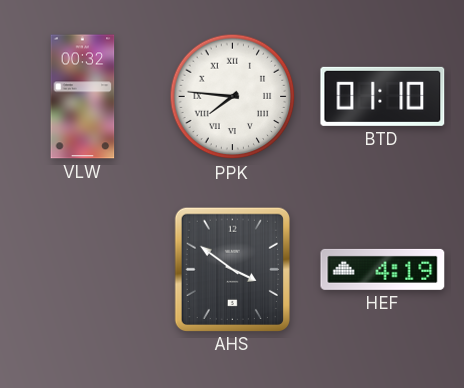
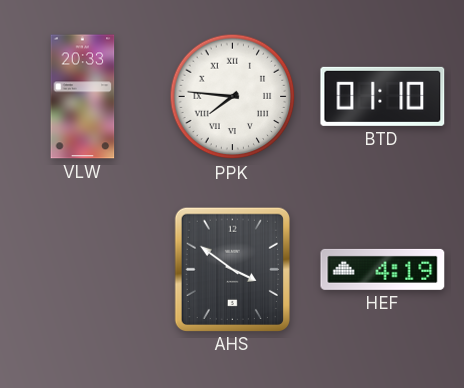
VLW: 00:32 -> 20:33
